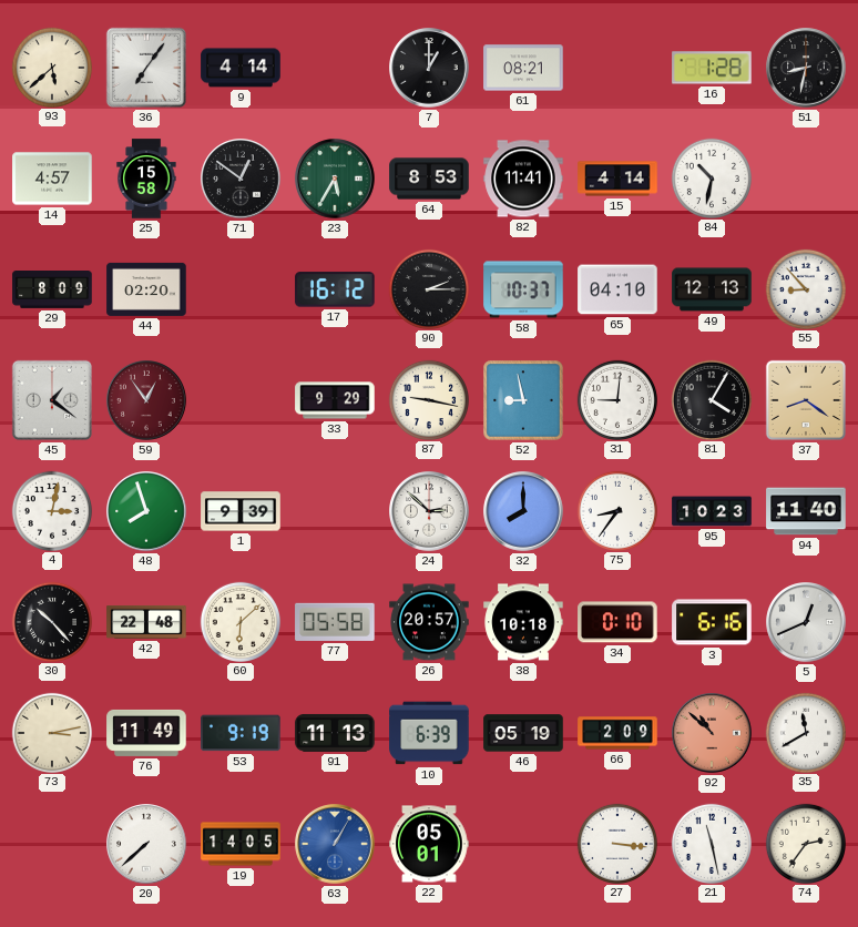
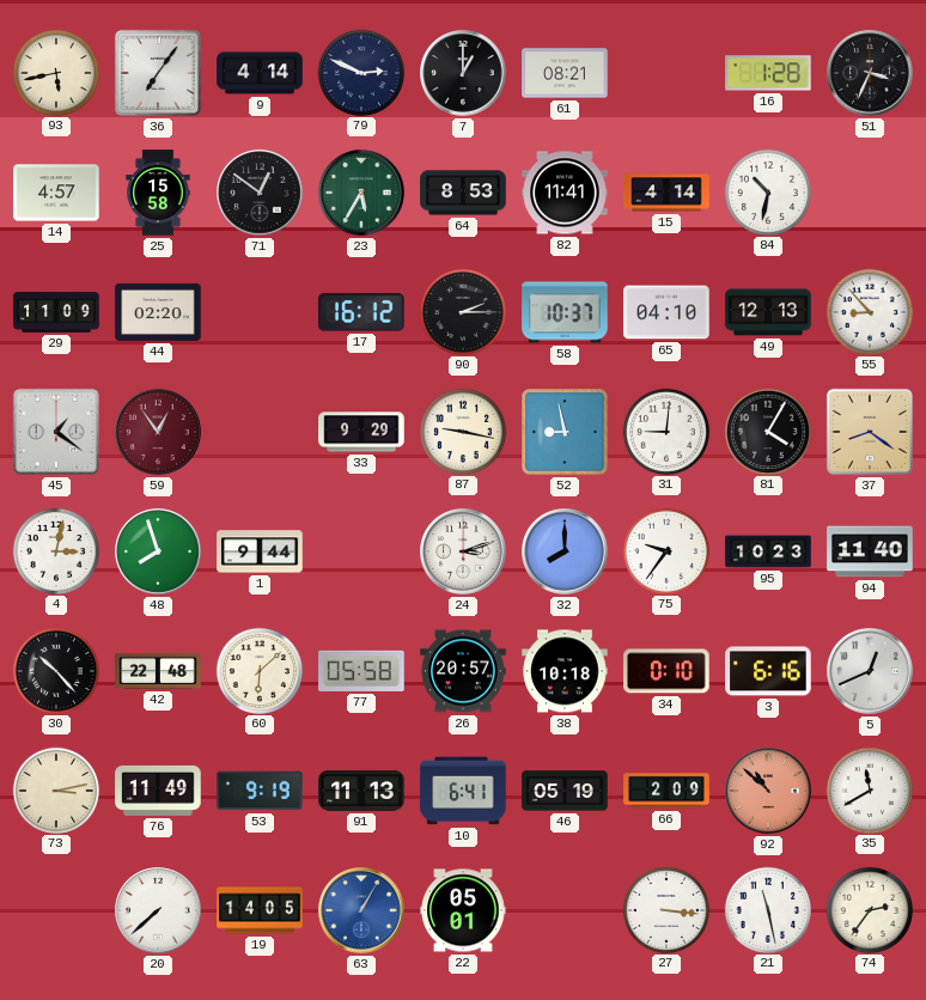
93: 5:38 -> 5:43
79: none -> 2:49
51: 8:32 -> 3:34
29: 8:09 -> 11:09
1: 9:39 -> 9:44
24: 2:52 -> 3:12
75: 8:36 -> 9:36
10: 6:39 -> 6:41
